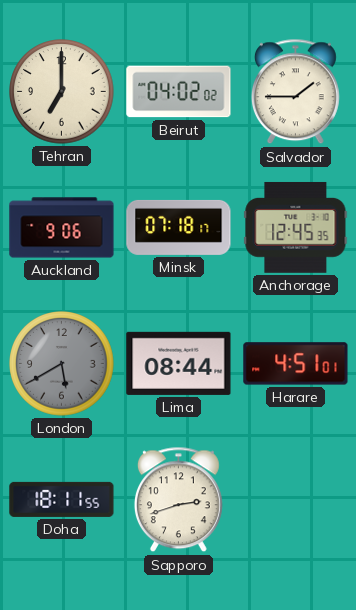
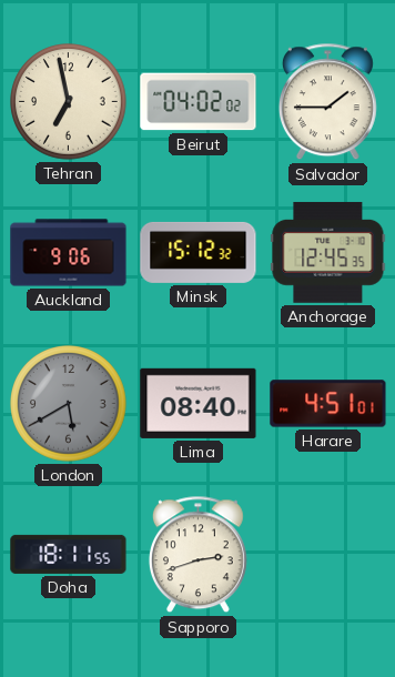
Tehran: 7:00 -> 6:58
Minsk: 07:18 -> 15:12
Lima: 08:44 -> 08:40
